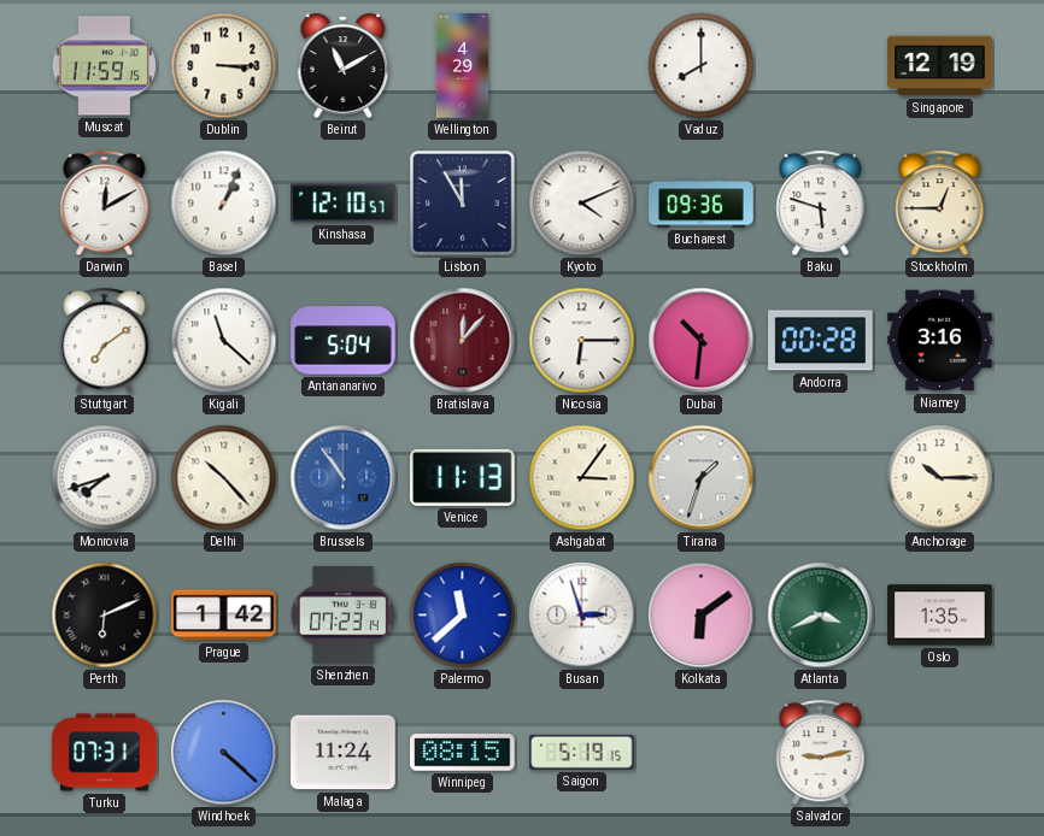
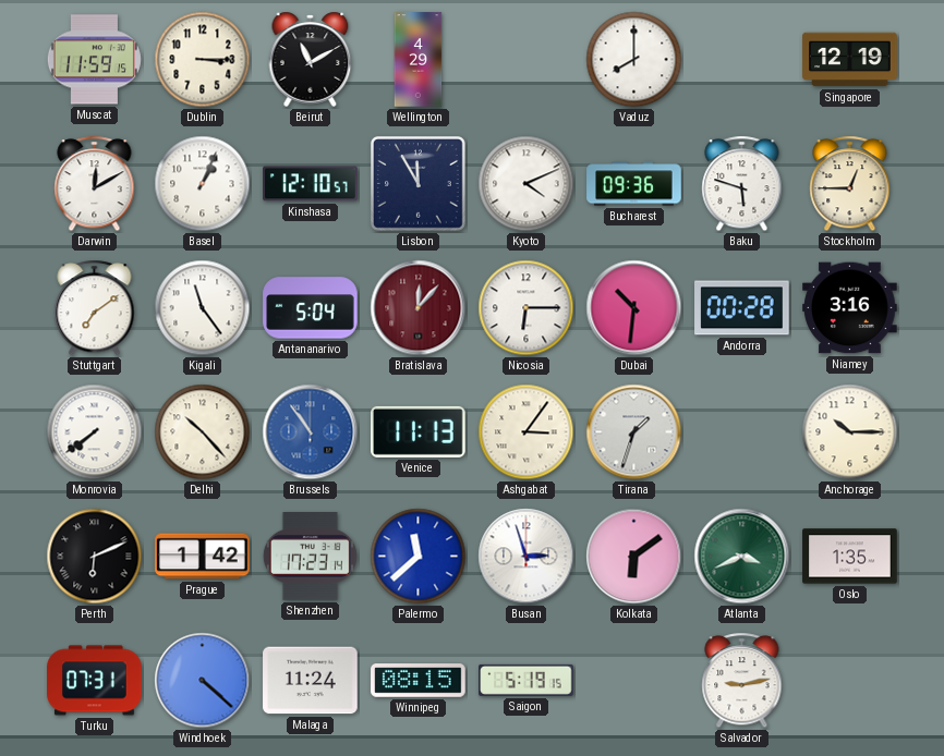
Kigali: 11:22 -> 11:24
Monrovia: 7:42 -> 7:39
Shenzhen: 07:23 -> 17:23
